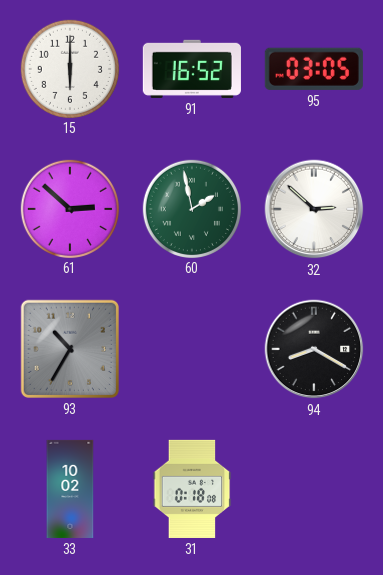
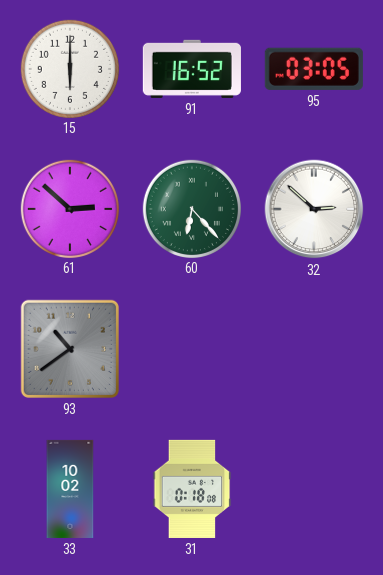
60: 1:58 -> 6:23
93: 10:35 -> 10:39
94: 8:20 -> none
